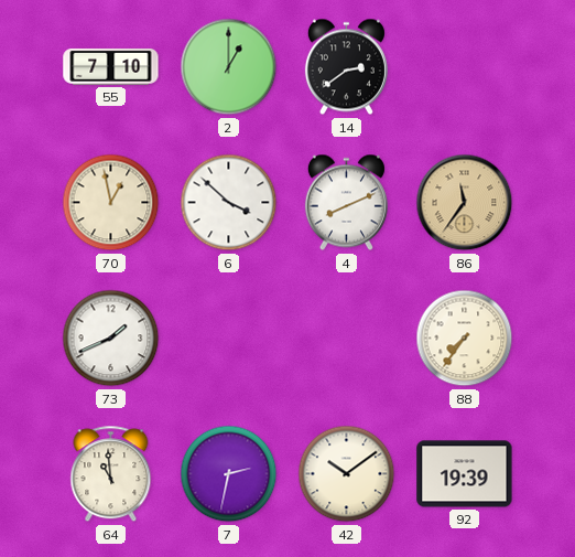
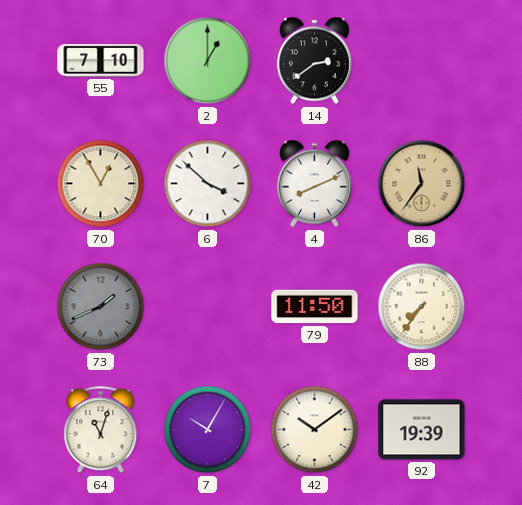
70: 12:58 -> 12:55
73 dial: white -> grey
79: none -> 11:50
64: 10:59 -> 11:03
7: 2:32 -> 10:05
